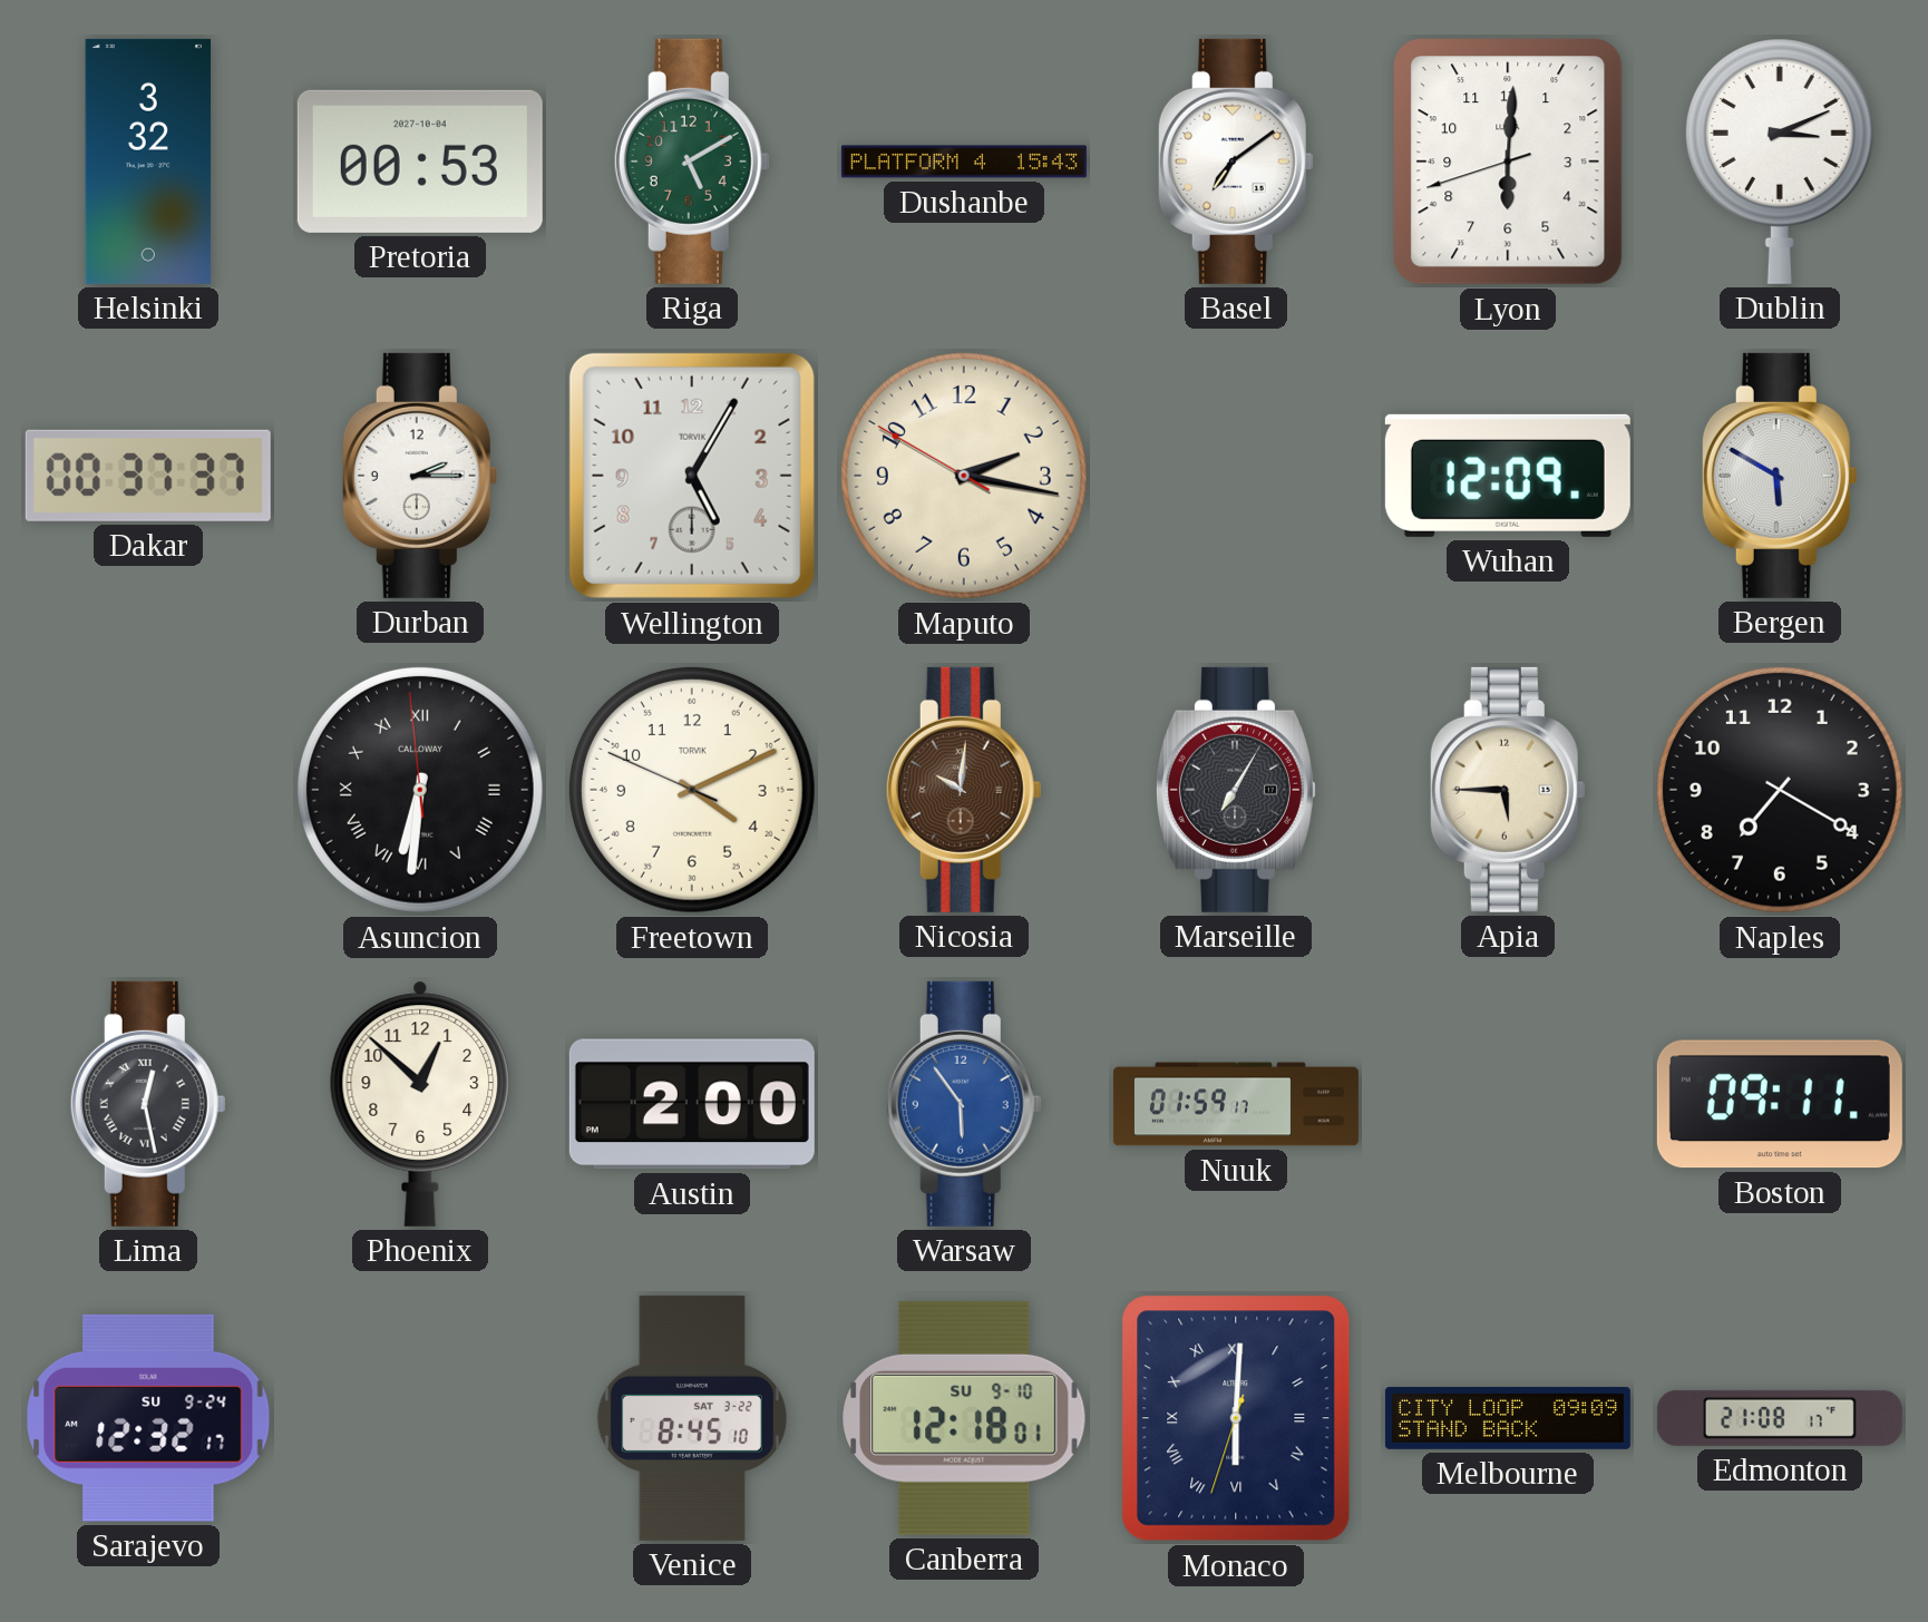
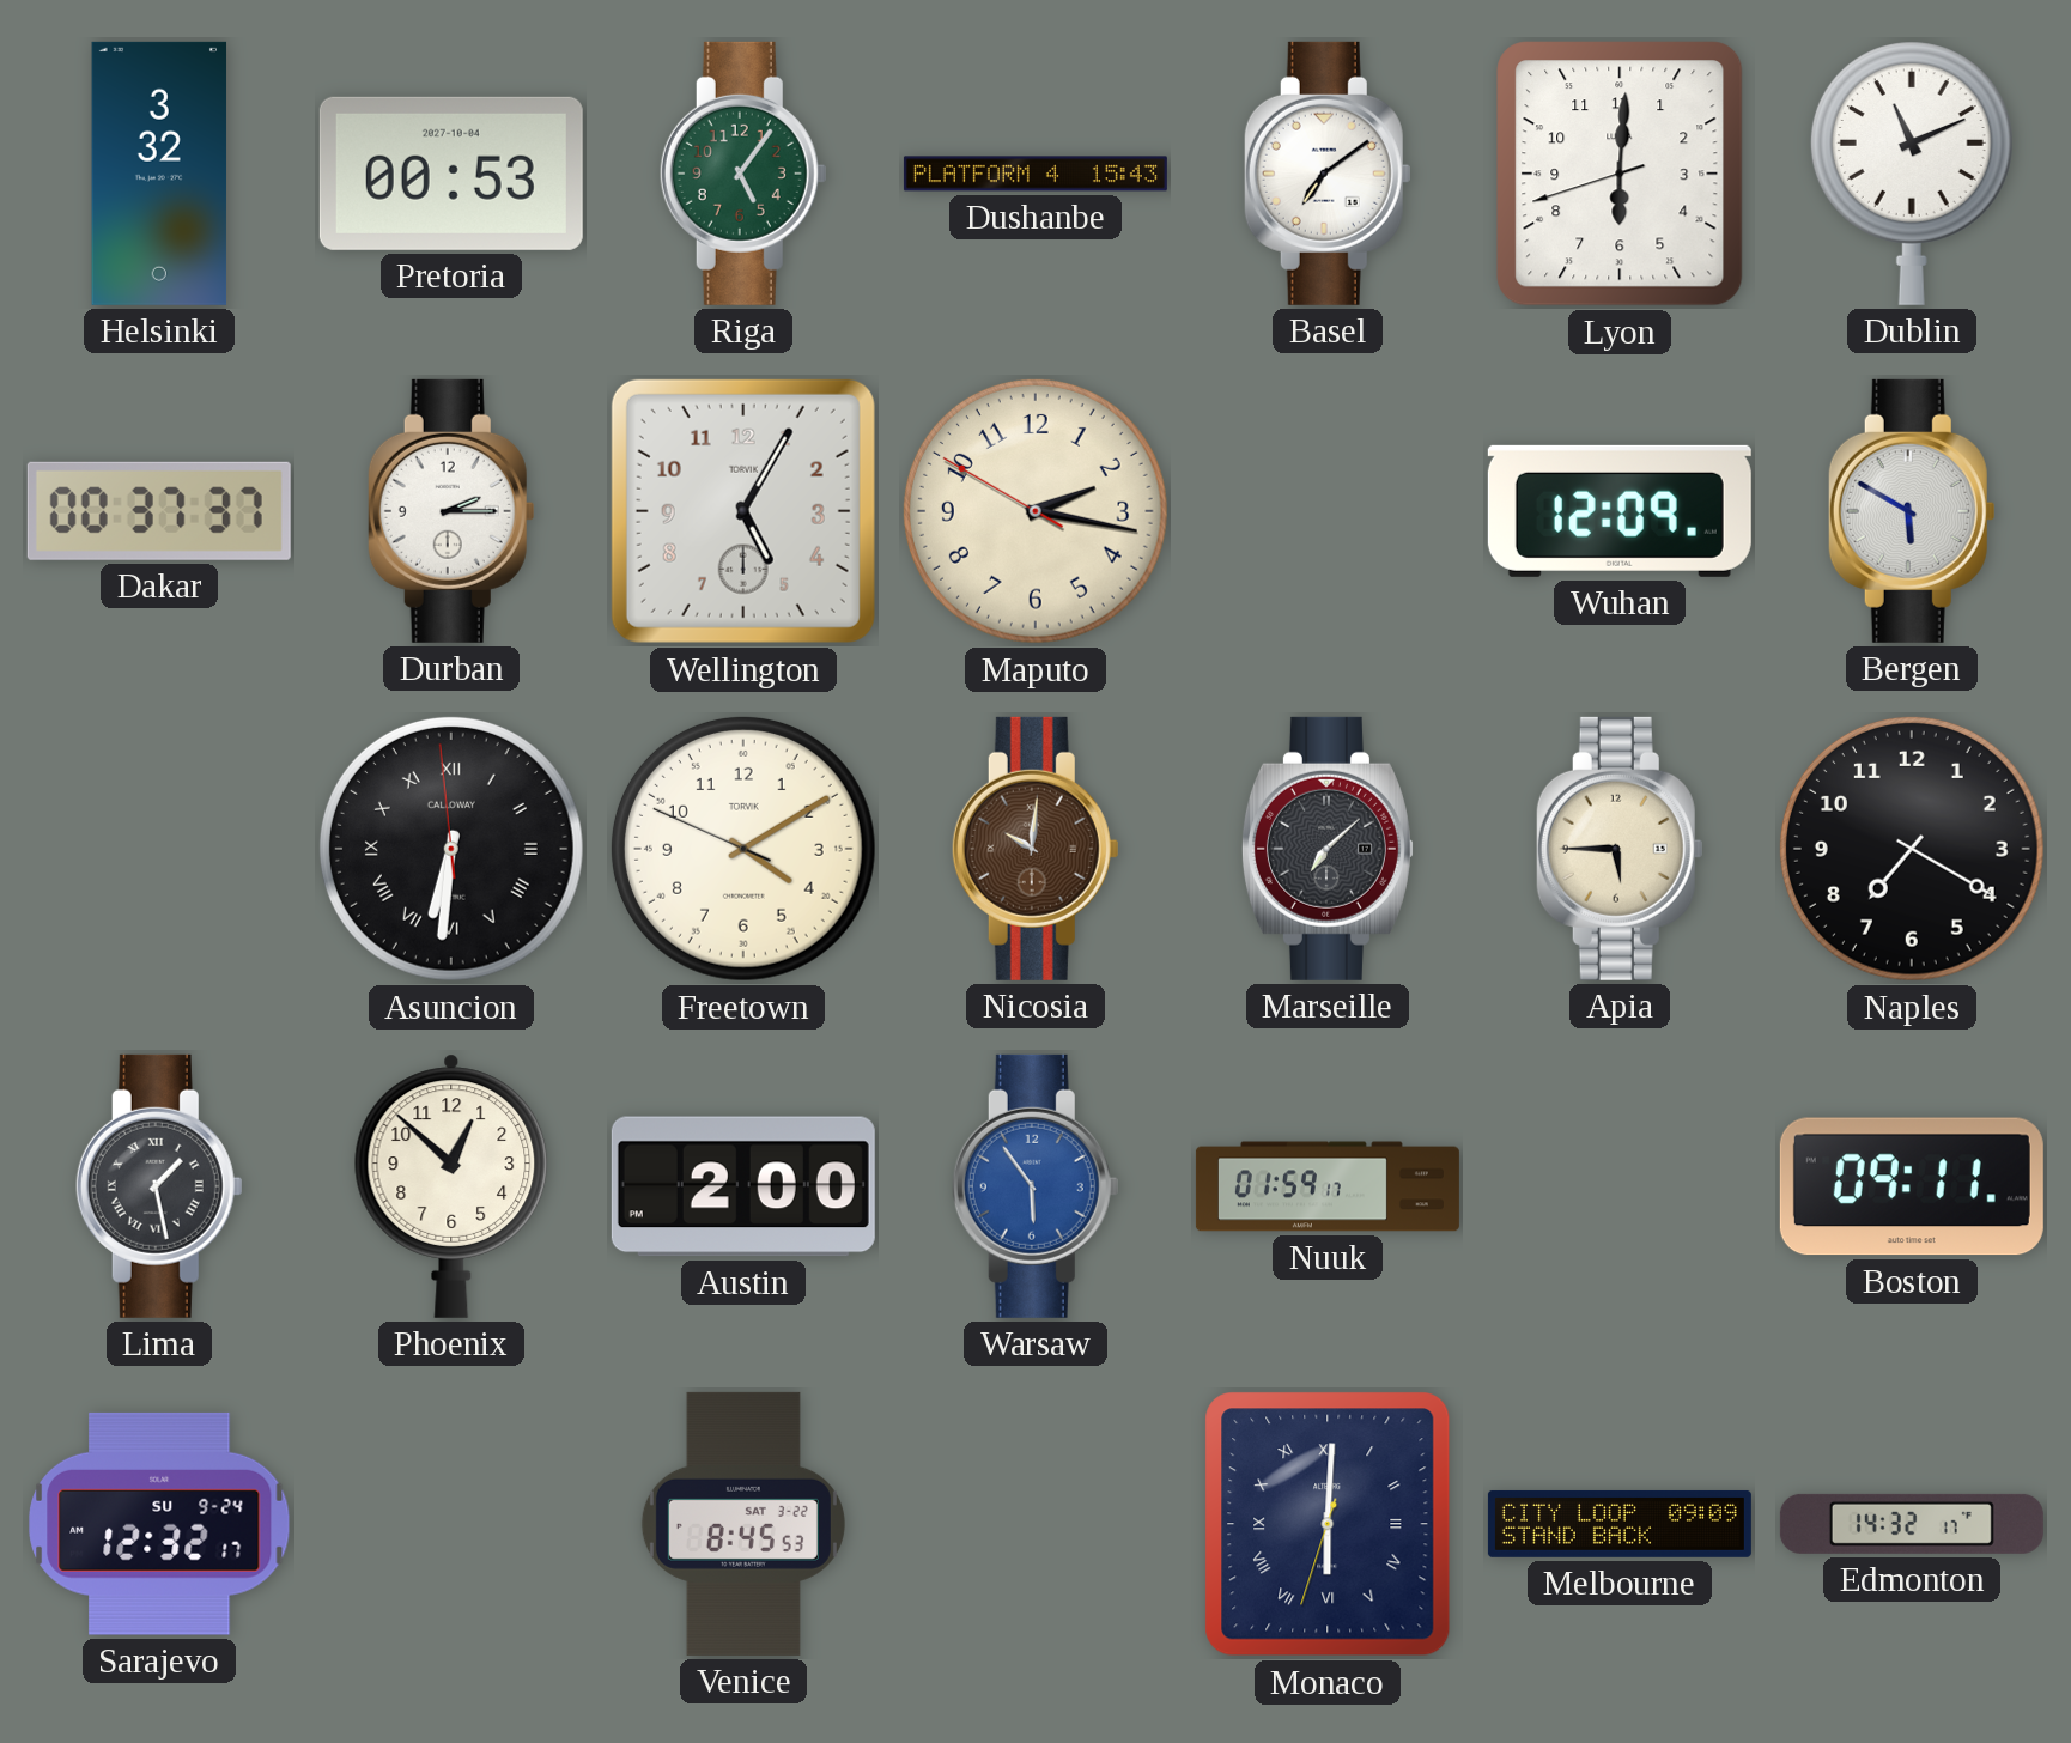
Riga: 5:10 -> 5:06
Dublin: 3:11 -> 11:11
Freetown: 4:10 -> 4:09
Marseille: 7:05 -> 7:08
Lima: 12:28 -> 1:28
Venice: 8:45:10 -> 8:45:53
Canberra: 12:18 -> none
Edmonton: 21:08 -> 14:32
